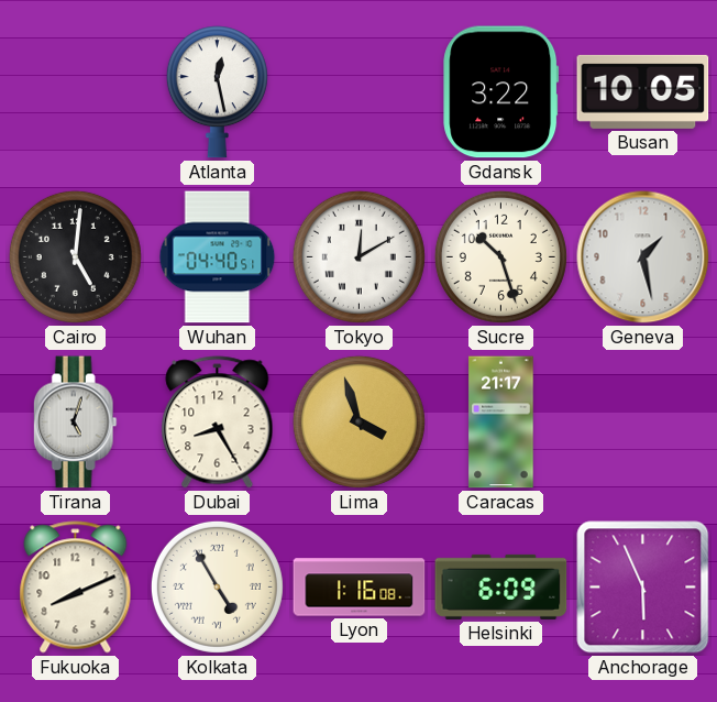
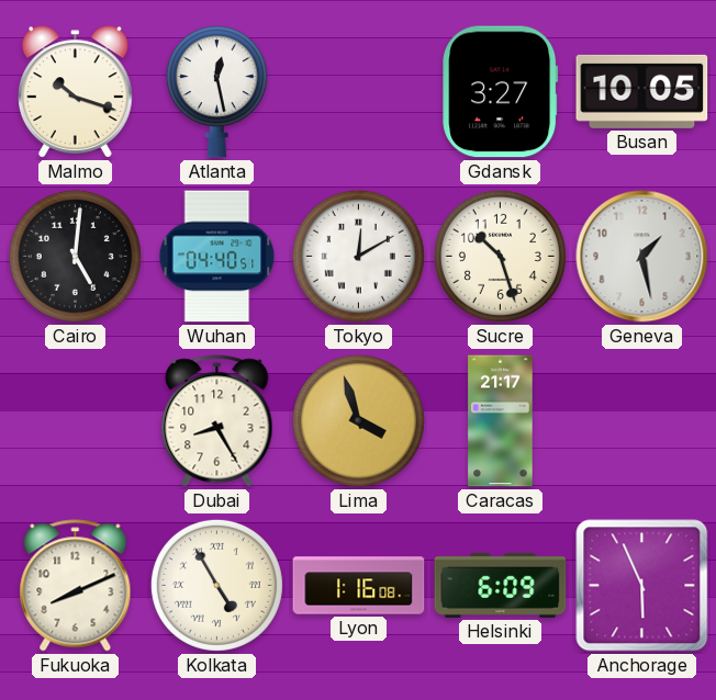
Malmo: none -> 10:18
Gdansk: 3:22 -> 3:27
Tirana: 5:03 -> none
